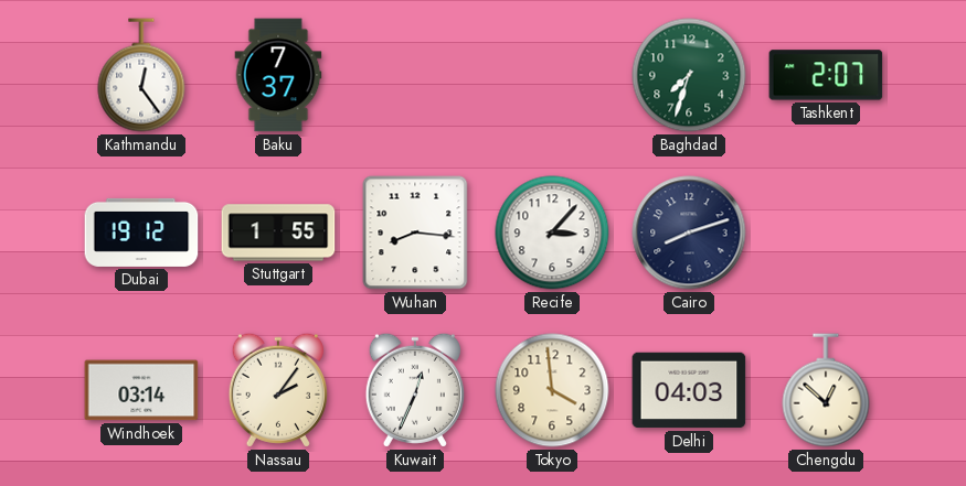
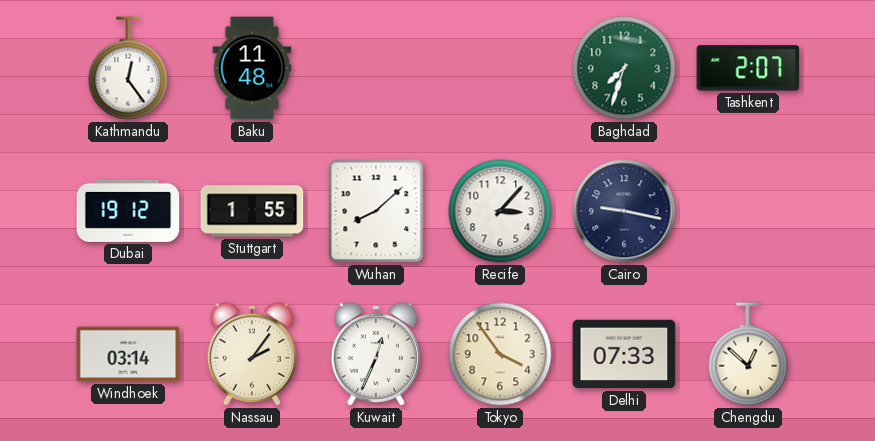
Baku: 7:37 -> 11:48
Wuhan: 8:16 -> 8:08
Cairo: 8:12 -> 9:17
Tokyo: 3:59 -> 3:54
Delhi: 04:03 -> 07:33
